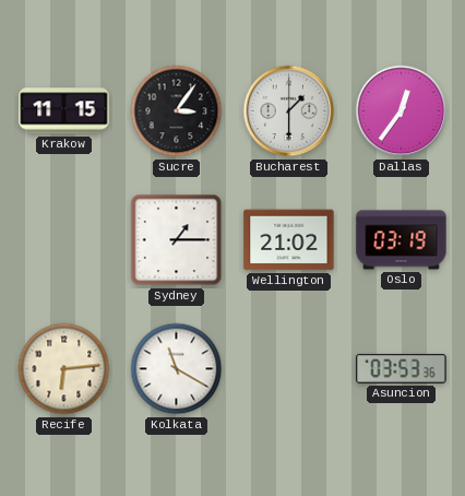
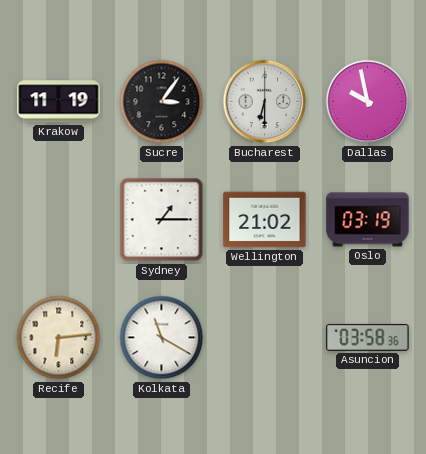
Krakow: 11:15 -> 11:19
Bucharest: 1:30 -> 6:30
Dallas: 12:36 -> 9:58
Asuncion: 03:53 -> 03:58
